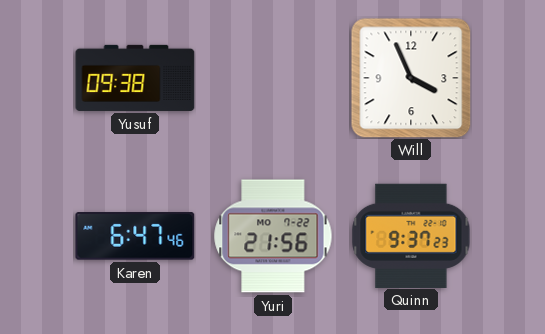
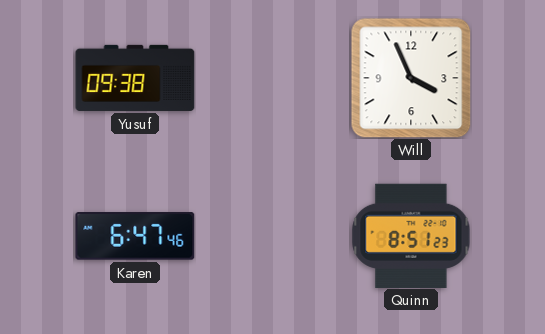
Yuri: 21:56 -> none
Quinn: 9:37 -> 8:51
